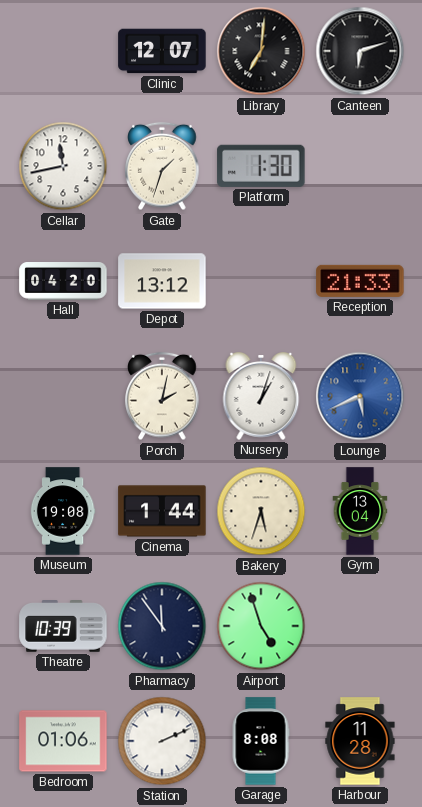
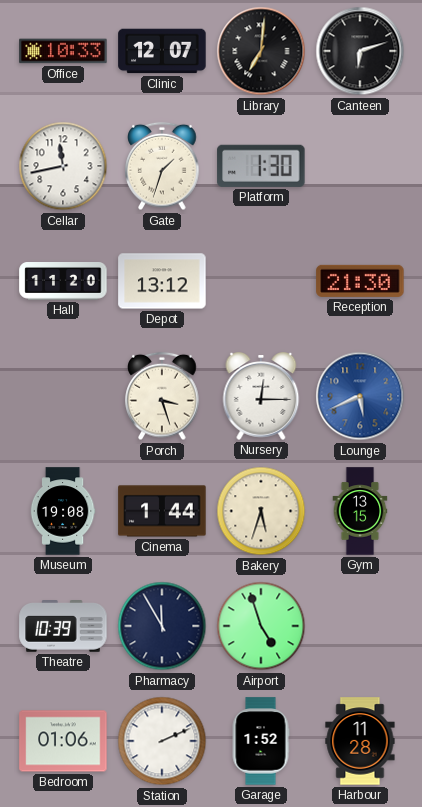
Office: none -> 10:33
Hall: 04:20 -> 11:20
Reception: 21:33 -> 21:30
Porch: 2:02 -> 3:27
Nursery: 1:03 -> 12:15
Gym: 13:04 -> 13:15
Pharmacy: 11:54 -> 11:55
Garage: 8:08 -> 1:52
